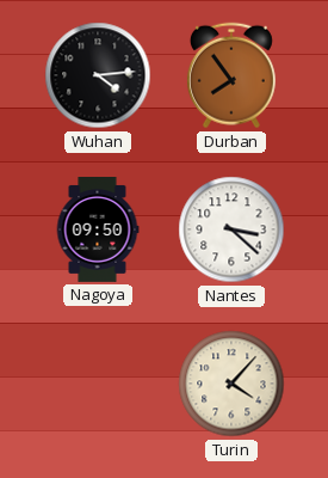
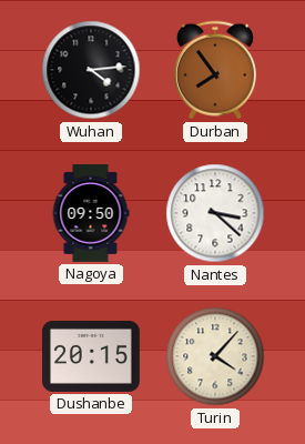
Dushanbe: none -> 20:15
